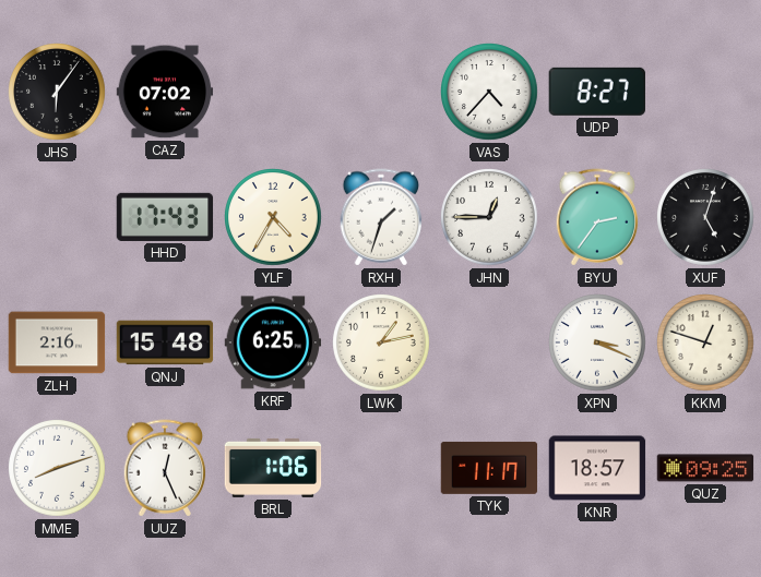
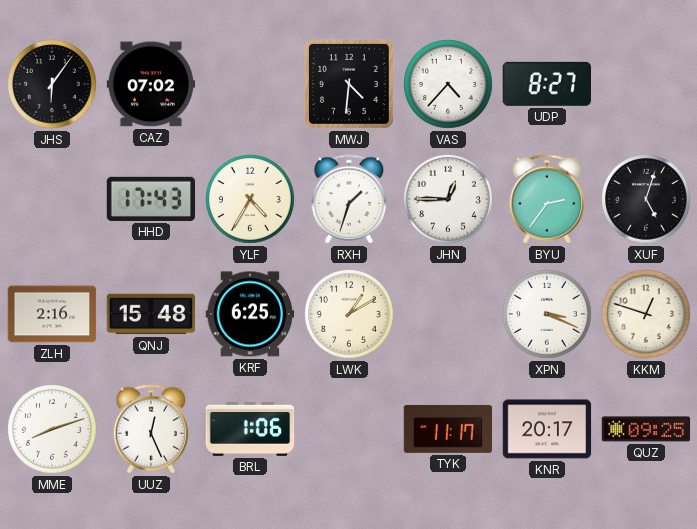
MWJ: none -> 4:31
LWK: 1:13 -> 1:10
KNR: 18:57 -> 20:17
